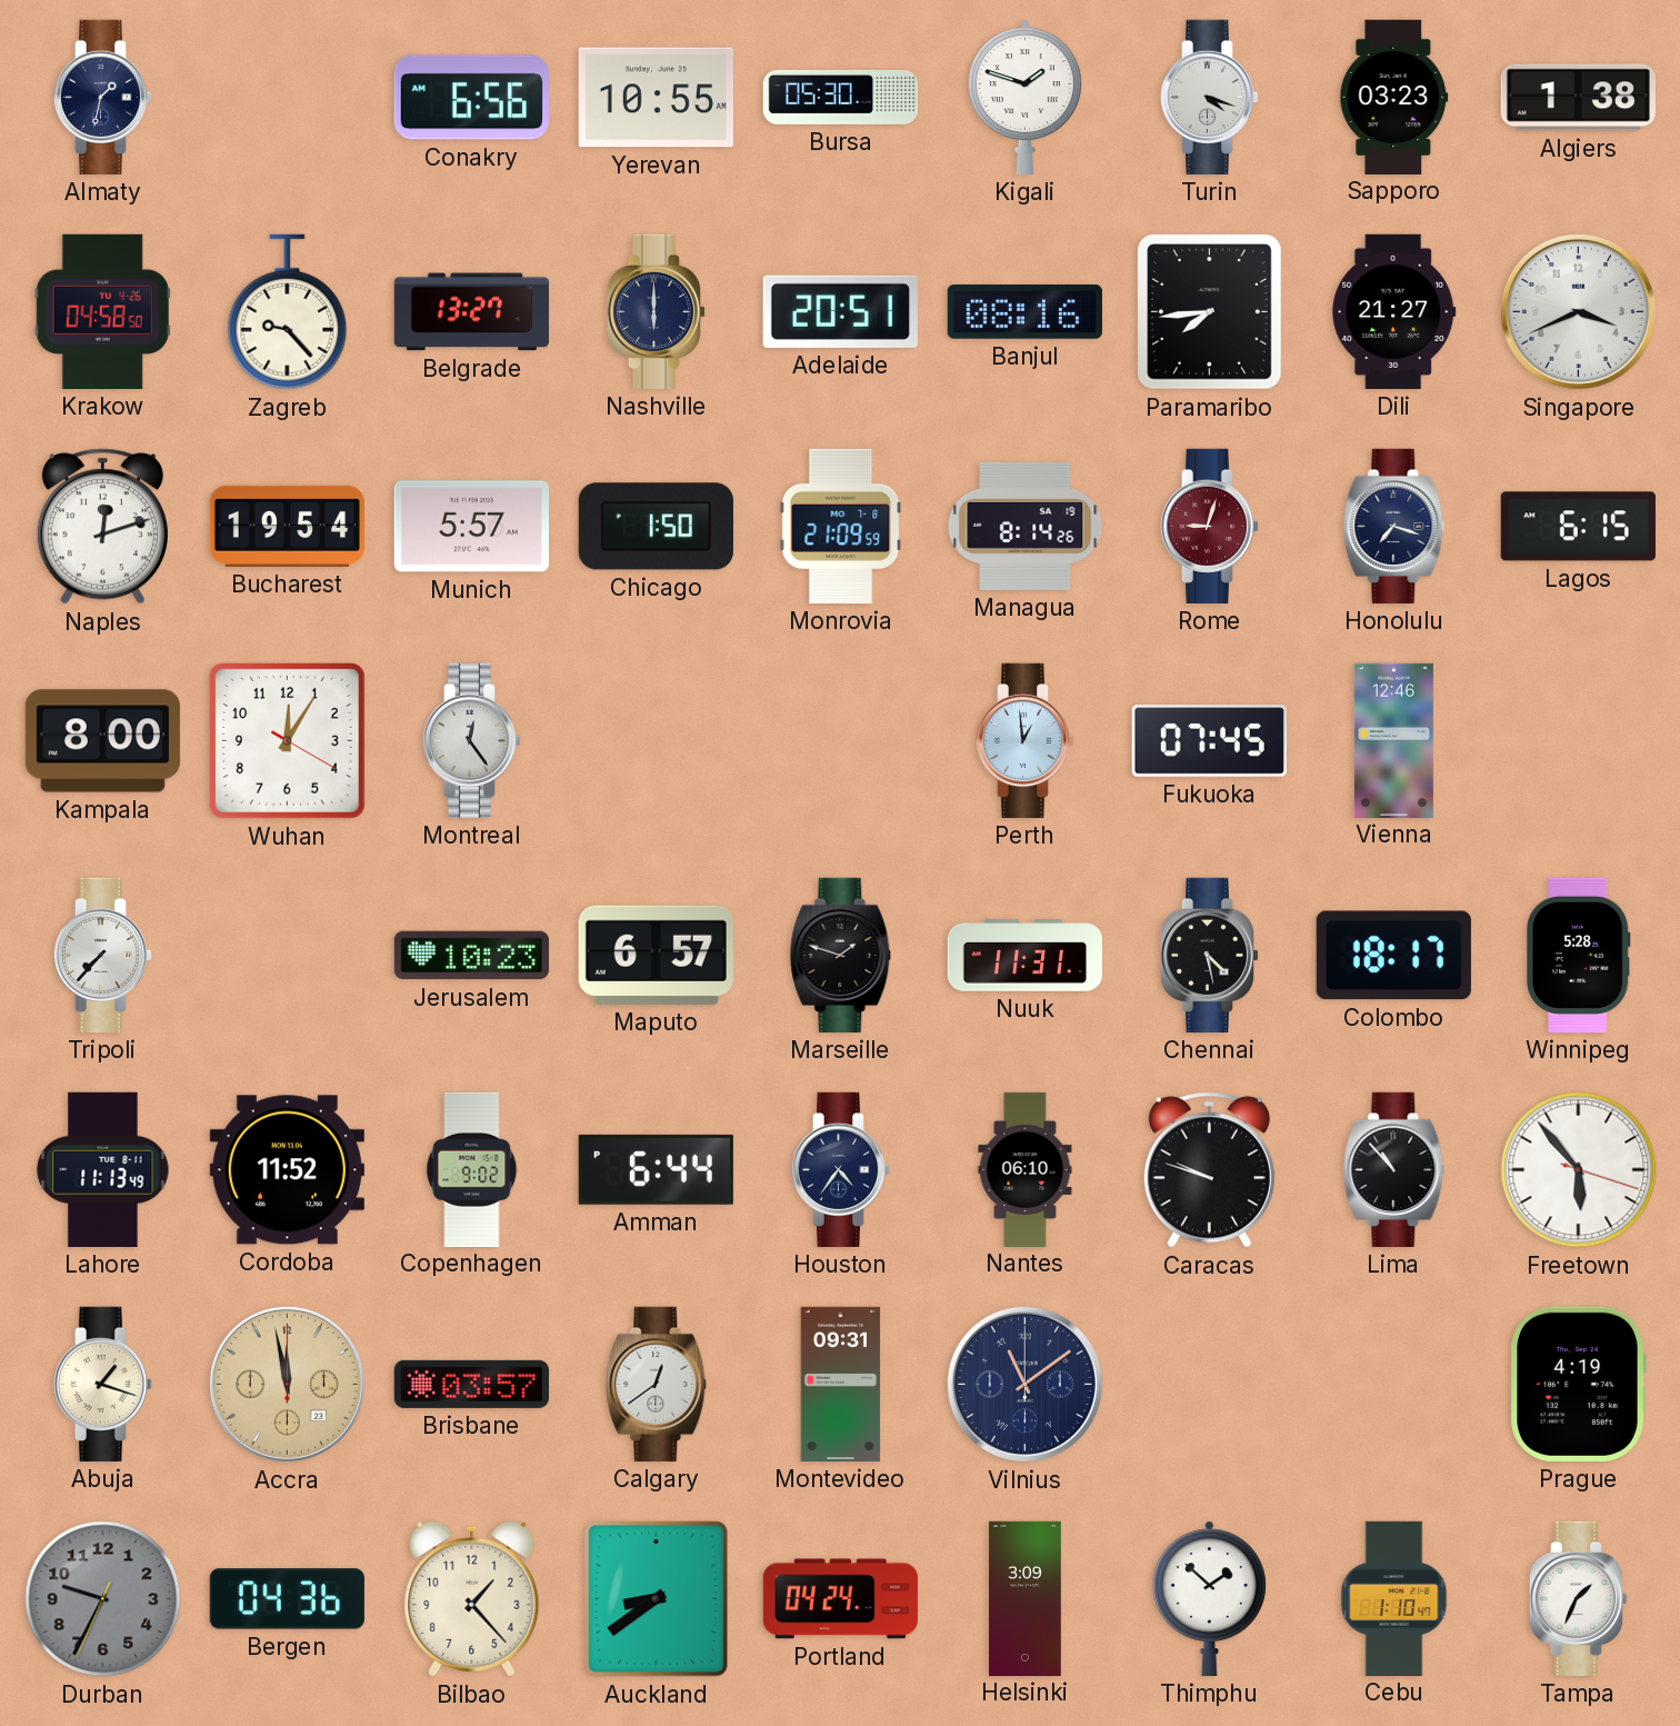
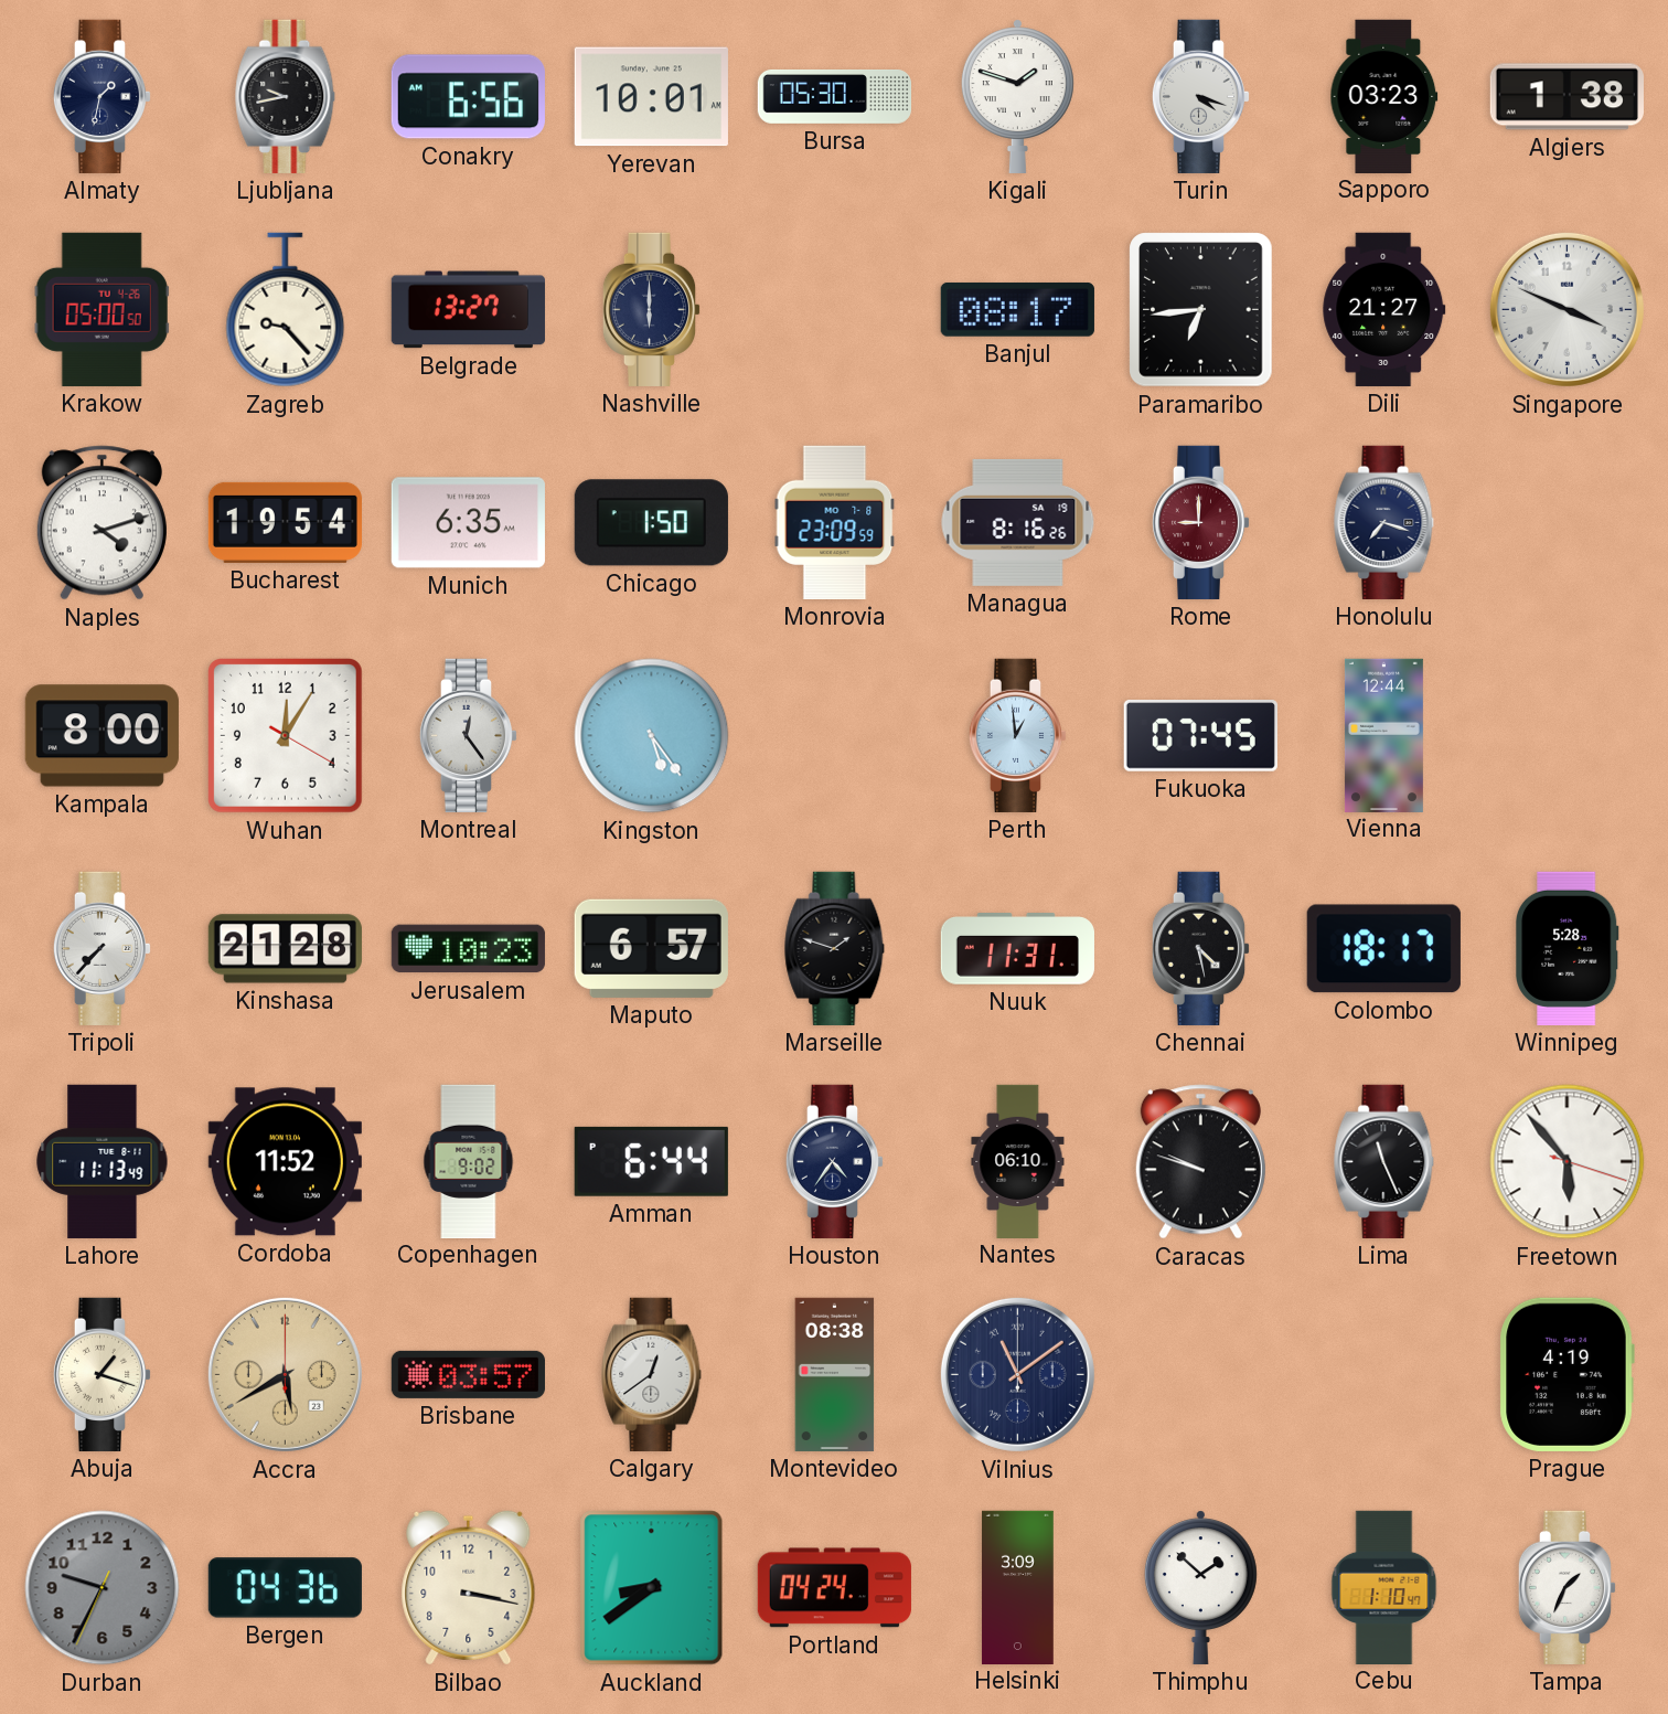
Ljubljana: none -> 9:43
Yerevan: 10:55 -> 10:01
Krakow: 04:58 -> 05:00
Adelaide: 20:51 -> none
Banjul: 08:16 -> 08:17
Paramaribo: 7:44 -> 6:44
Singapore: 3:41 -> 3:49
Naples: 12:12 -> 4:12
Munich: 5:57 -> 6:35
Monrovia: 21:09 -> 23:09
Managua: 8:14 -> 8:16
Rome: 9:03 -> 9:00
Lagos: 6:15 -> none
Kingston: none -> 5:24
Vienna: 12:46 -> 12:44
Kinshasa: none -> 21:28
Lima: 10:53 -> 11:26
Accra: 11:58 -> 5:40
Montevideo: 09:31 -> 08:38
Bilbao: 1:23 -> 3:17
